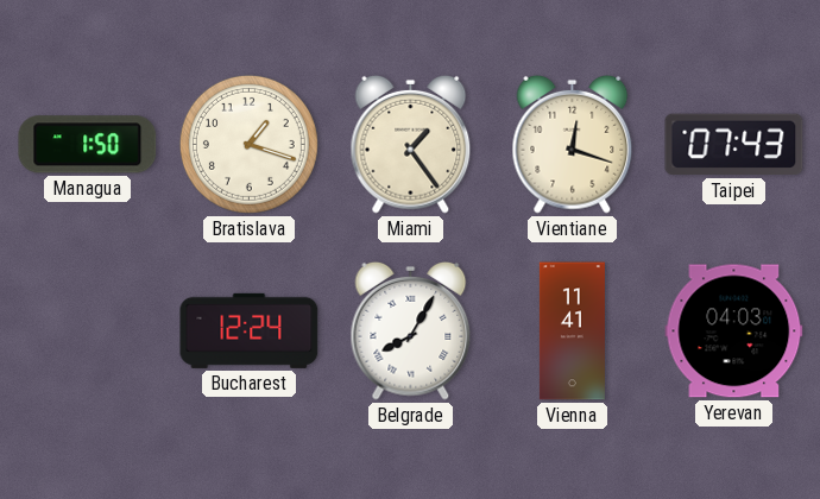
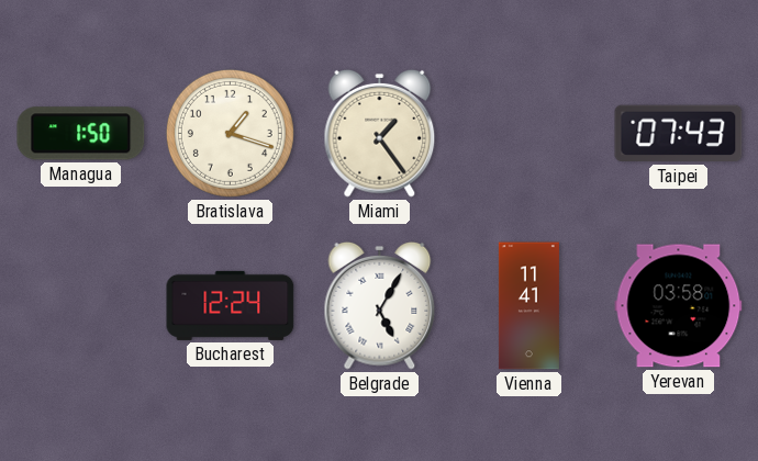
Vientiane: 12:18 -> none
Belgrade: 8:05 -> 5:05
Yerevan: 04:03 -> 03:58
